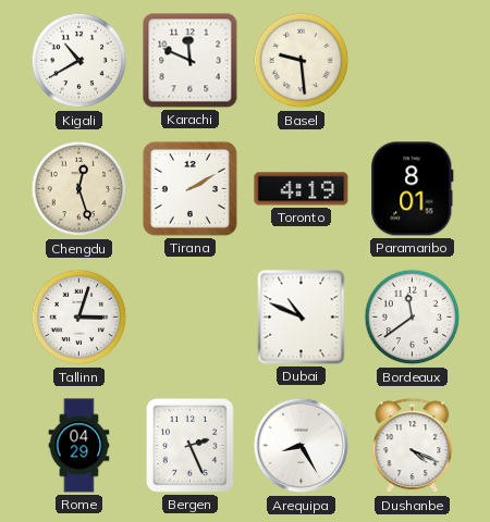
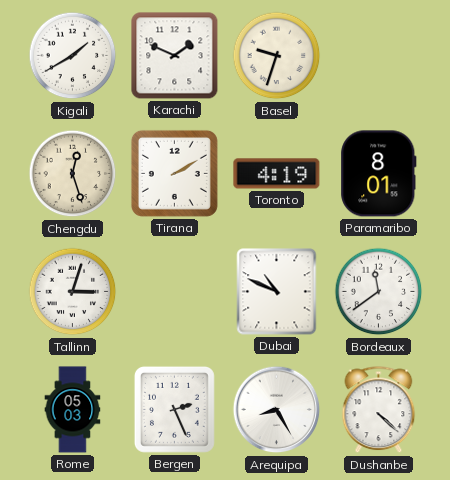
Kigali: 10:40 -> 1:40
Karachi: 11:49 -> 1:49
Basel: 9:29 -> 9:33
Rome: 04:29 -> 05:03
Dushanbe: 4:19 -> 4:22
